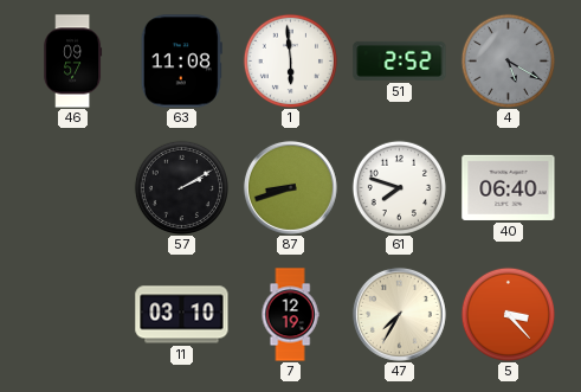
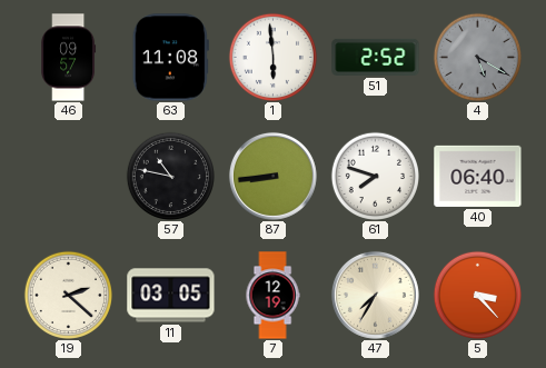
57: 2:10 -> 10:47
87: 8:42 -> 8:44
19: none -> 2:22
11: 03:10 -> 03:05
